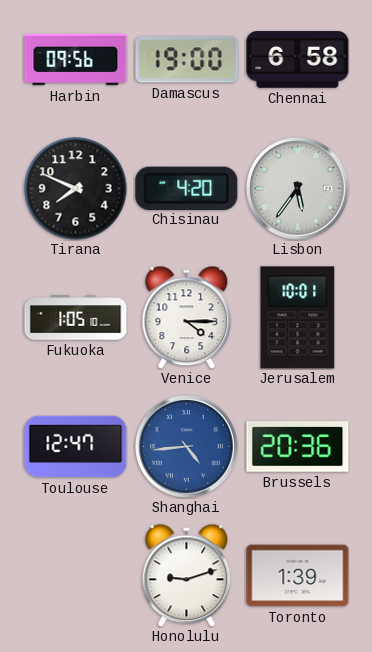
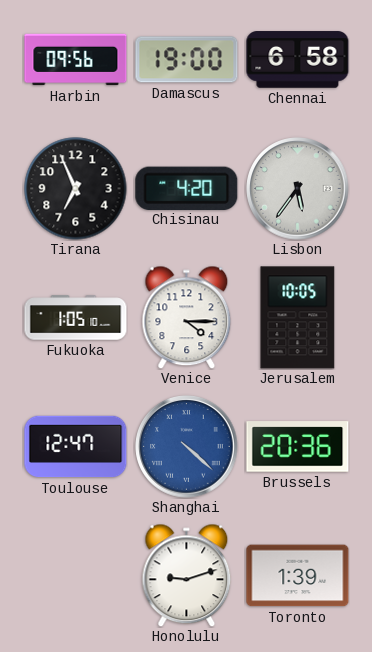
Tirana: 7:49 -> 6:56
Jerusalem: 10:01 -> 10:05
Shanghai: 4:44 -> 4:22
